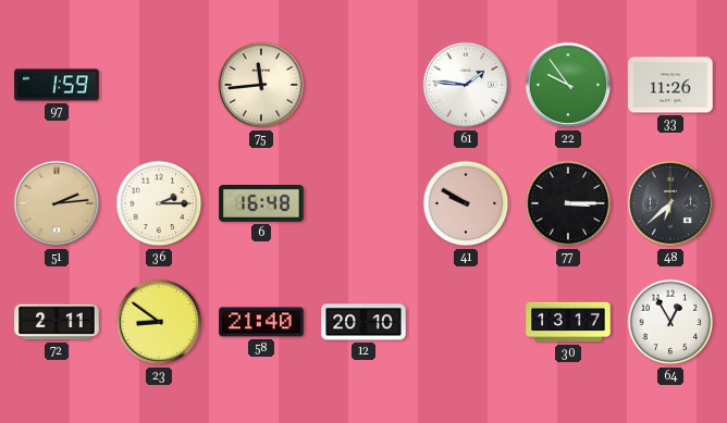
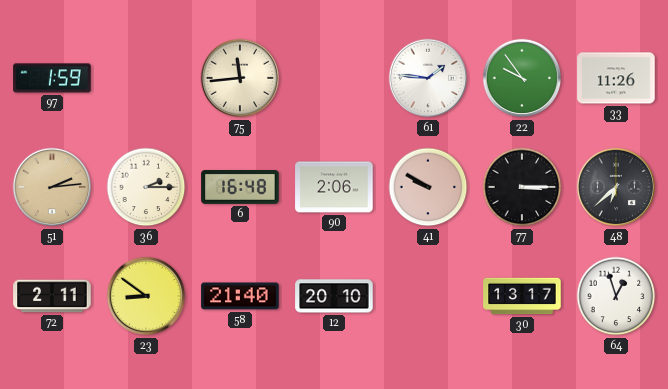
90: none -> 2:06
64: 12:55 -> 12:57
